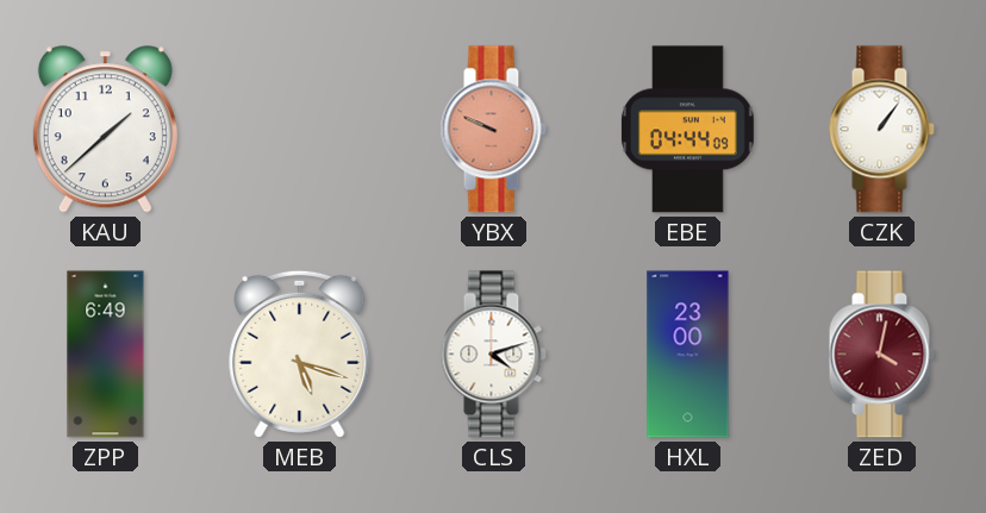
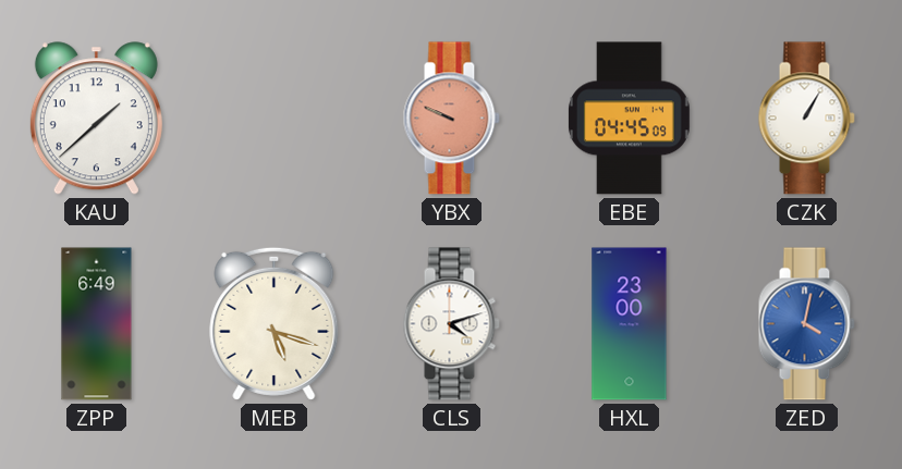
EBE: 04:44 -> 04:45
CZK: 1:06 -> 1:05
ZED dial: burgundy -> blue
